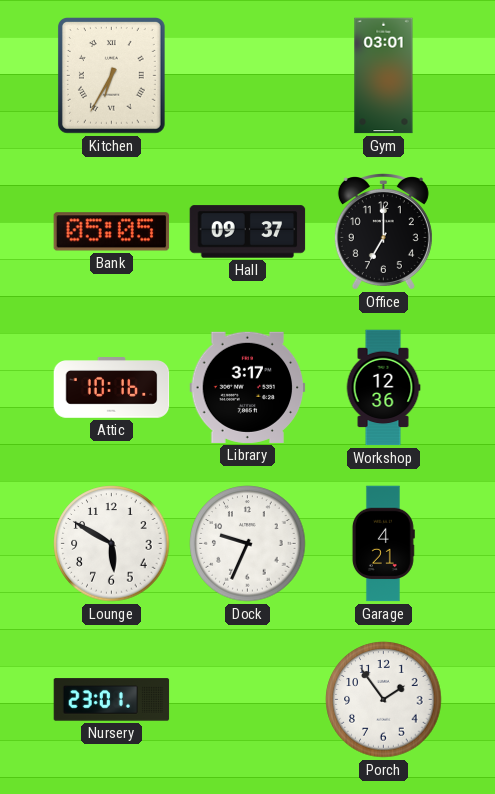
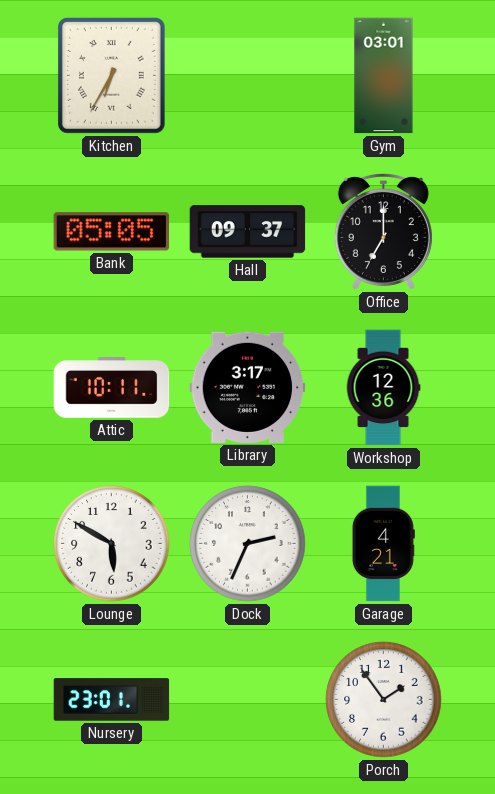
Attic: 10:16 -> 10:11
Dock: 9:34 -> 2:34
